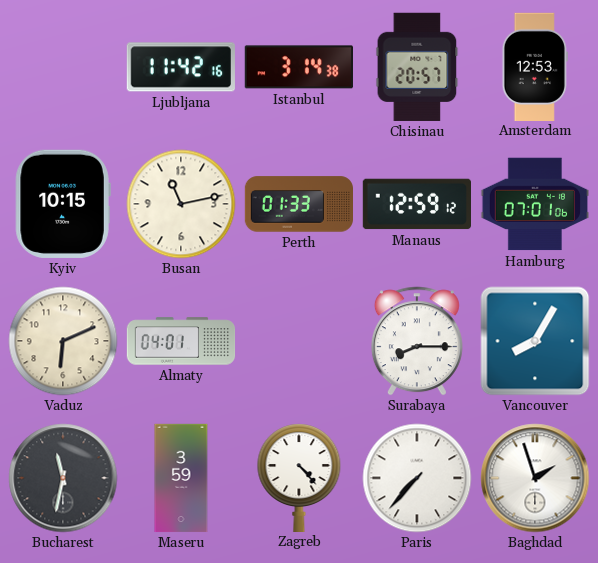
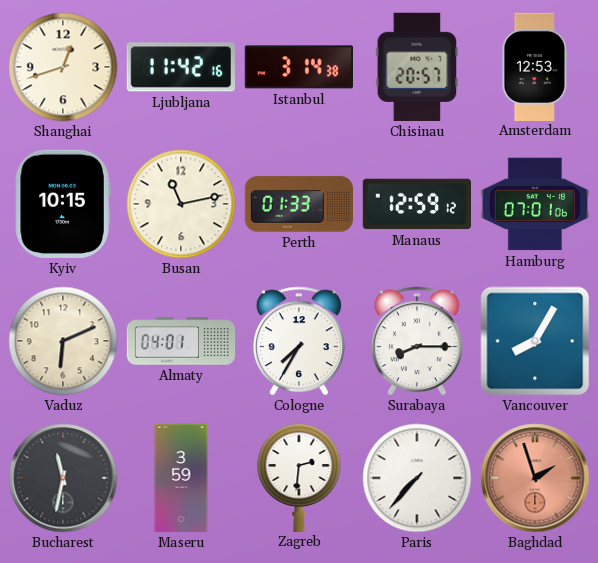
Shanghai: none -> 12:42
Cologne: none -> 7:35
Zagreb: 4:23 -> 2:31
Baghdad dial: white -> salmon
